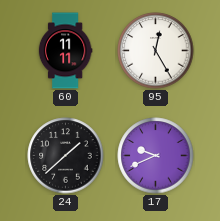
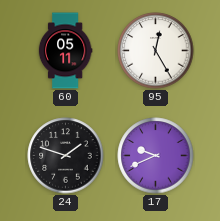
60: 11:11 -> 05:11
24: 1:38 -> 1:48
